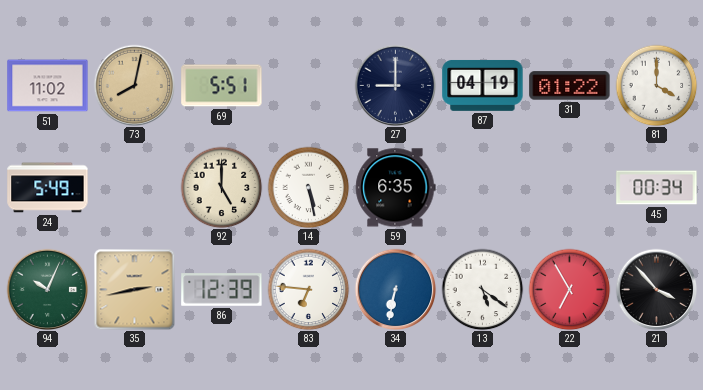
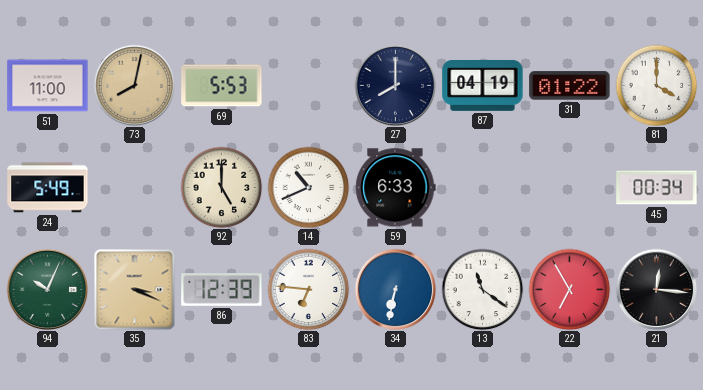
51: 11:02 -> 11:00
69: 5:51 -> 5:53
27: 9:00 -> 8:00
14: 5:28 -> 10:41
59: 6:35 -> 6:33
35: 2:43 -> 3:19
13: 5:21 -> 11:21
21: 3:53 -> 12:16
